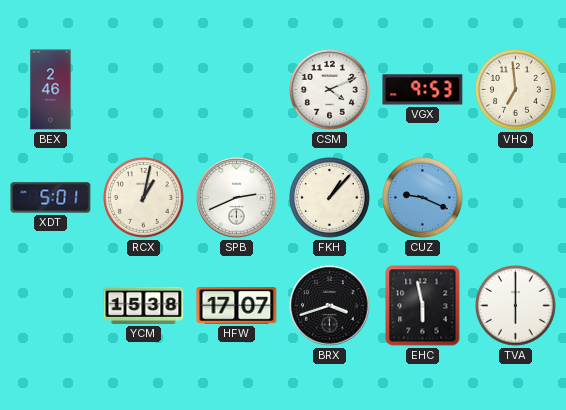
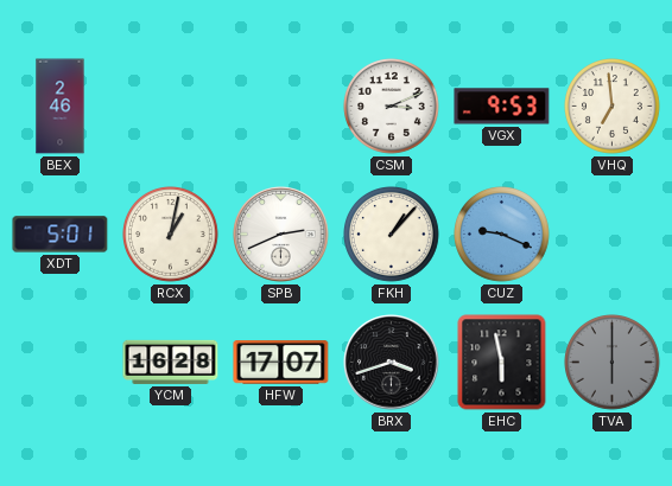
CSM: 4:11 -> 3:11
YCM: 15:38 -> 16:28
TVA dial: white -> grey
